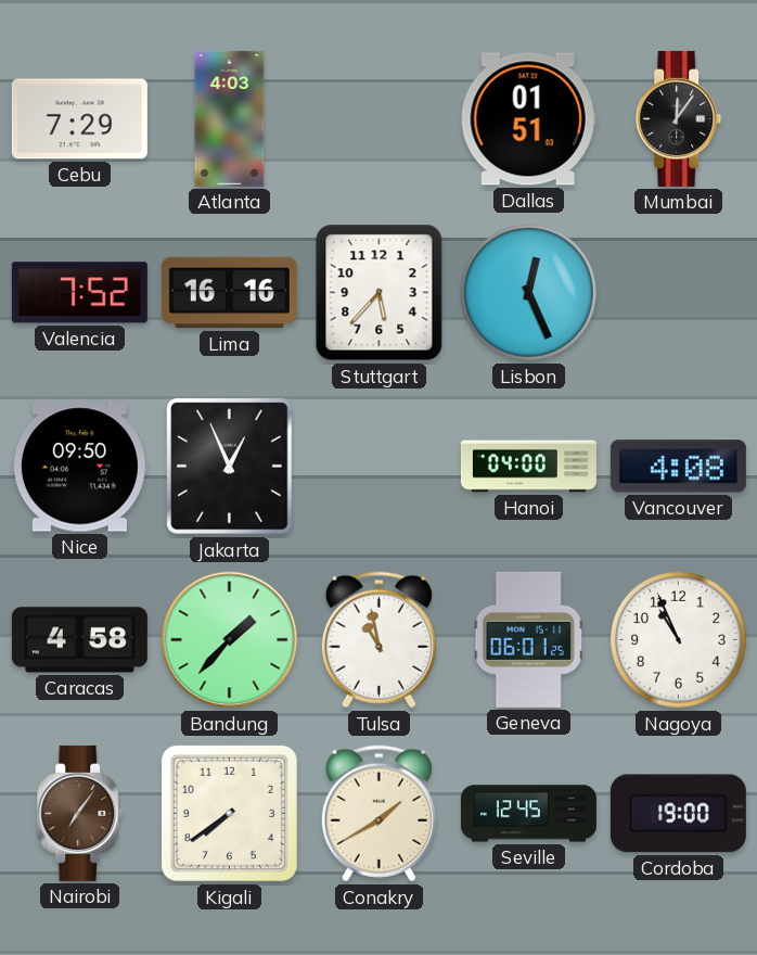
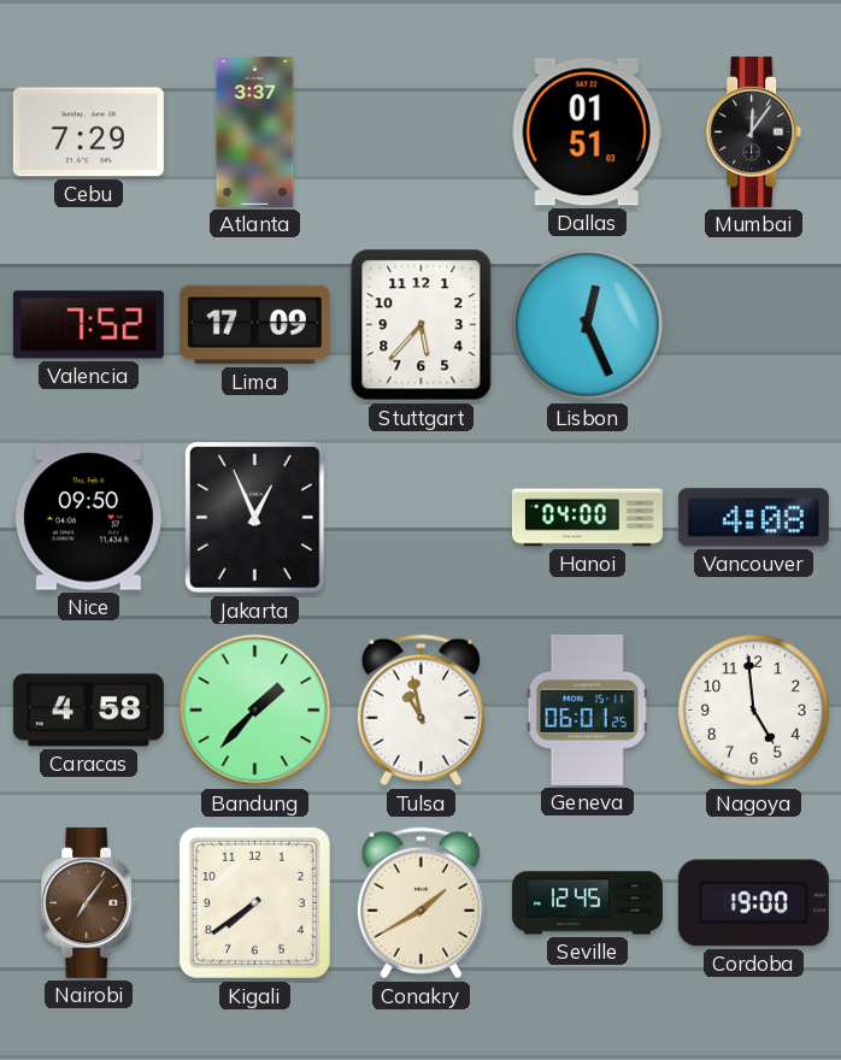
Atlanta: 4:03 -> 3:37
Lima: 16:16 -> 17:09
Nagoya: 10:56 -> 4:59
